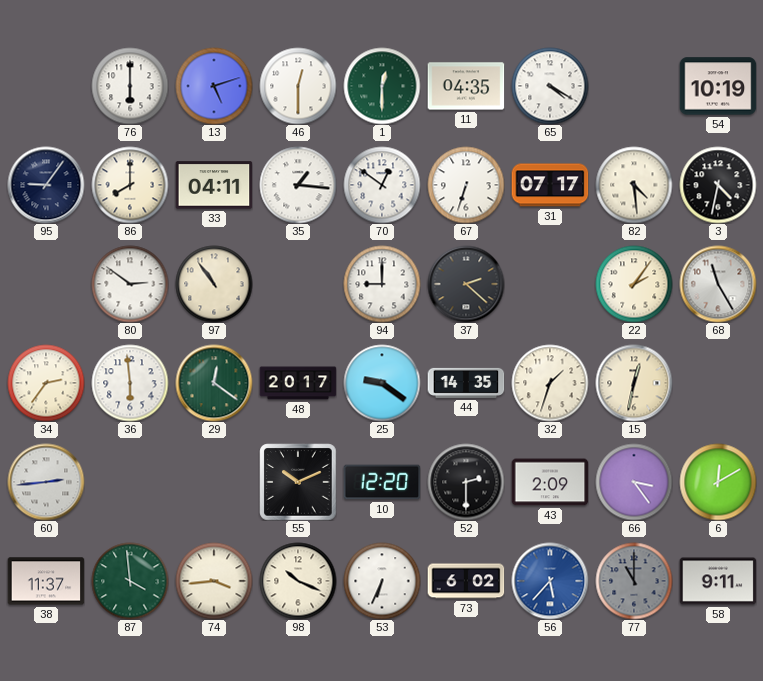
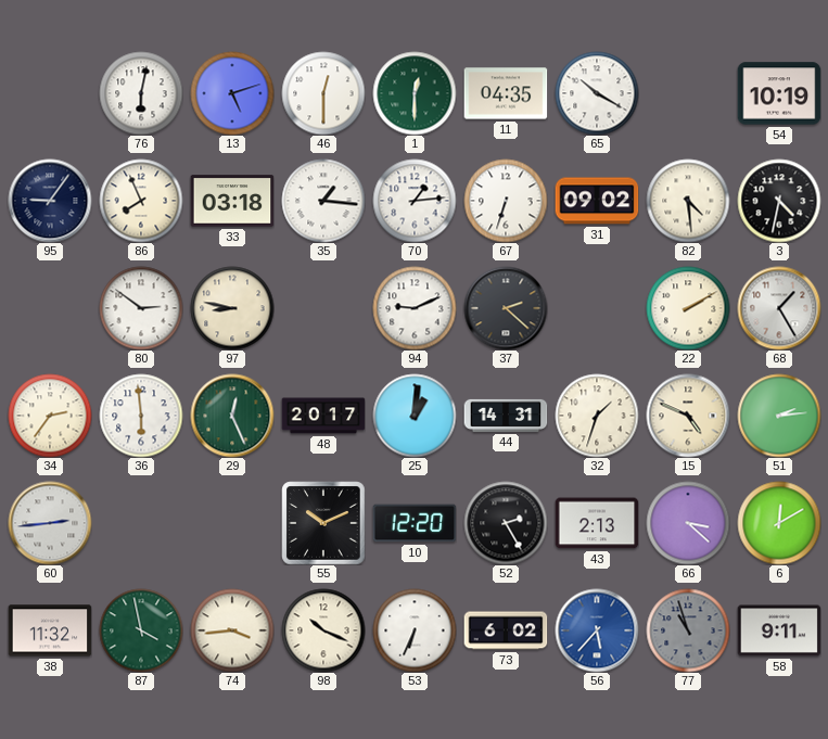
76: 6:00 -> 6:02
65: 4:20 -> 10:20
86: 8:00 -> 7:56
33: 04:11 -> 03:18
70: 12:51 -> 1:14
31: 07:17 -> 09:02
97: 10:54 -> 8:47
94: 9:00 -> 9:11
22: 2:06 -> 2:10
68: 11:25 -> 1:25
29: 12:21 -> 12:26
25: 9:21 -> 1:01
44: 14:35 -> 14:31
15: 12:32 -> 4:49
51: none -> 2:14
52: 2:30 -> 2:25
43: 2:09 -> 2:13
66: 3:24 -> 3:22
38: 11:37 -> 11:32
87: 3:59 -> 3:58
77: 11:00 -> 10:57
